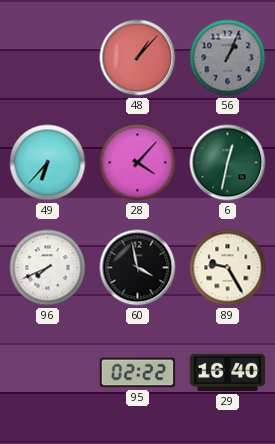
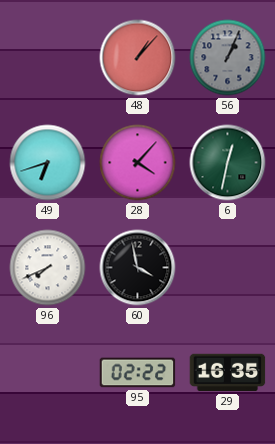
49: 6:37 -> 6:42
89: 9:25 -> none
29: 16:40 -> 16:35
